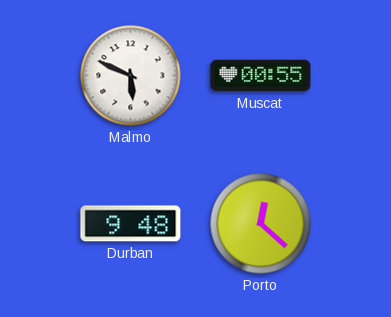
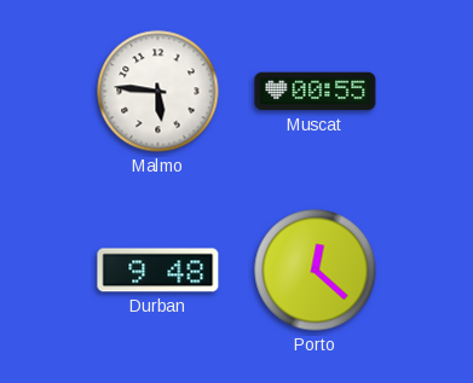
Malmo: 5:49 -> 5:46
